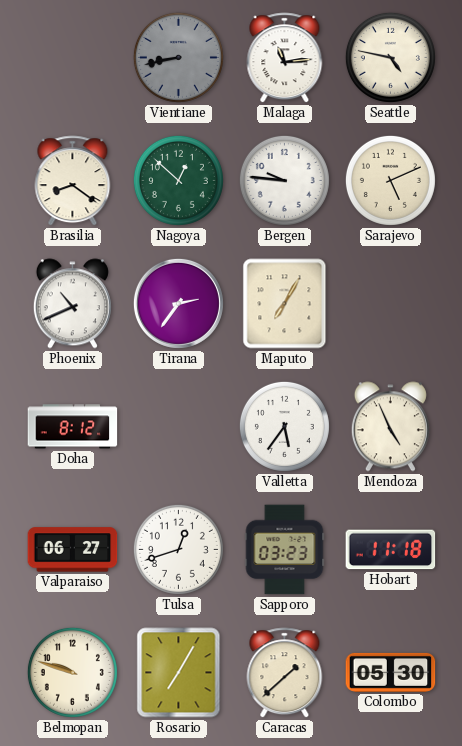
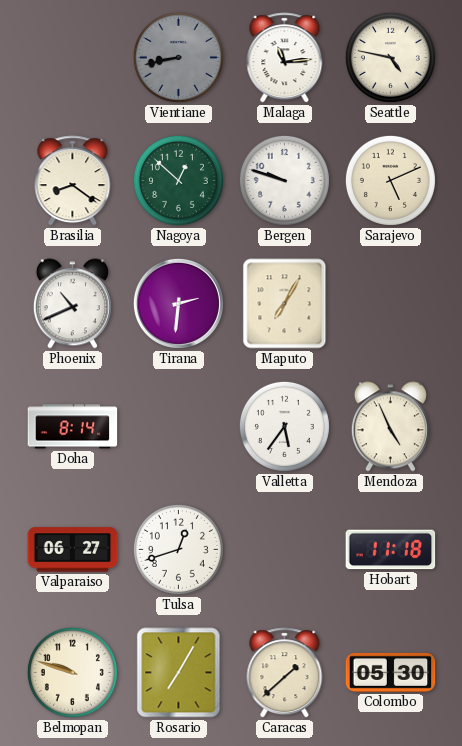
Bergen: 9:46 -> 9:48
Tirana: 2:36 -> 2:31
Doha: 8:12 -> 8:14
Sapporo: 03:23 -> none
